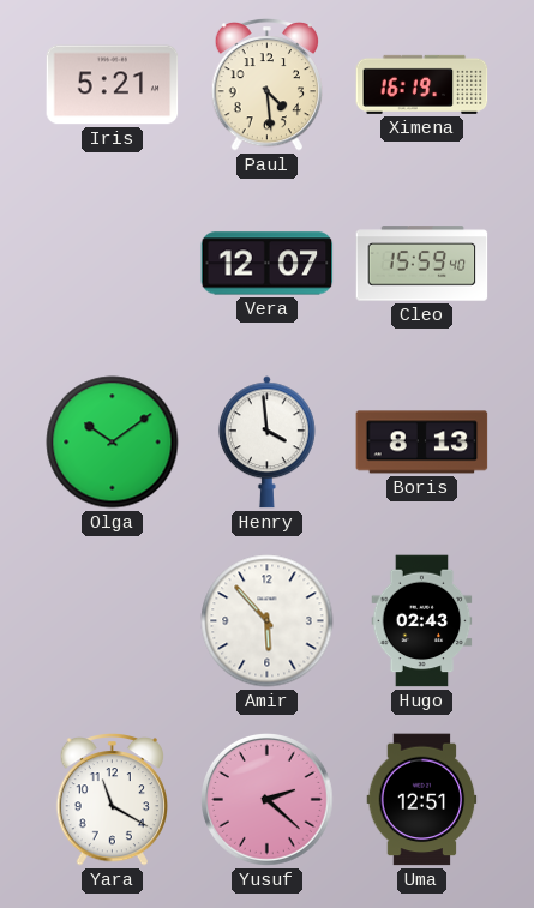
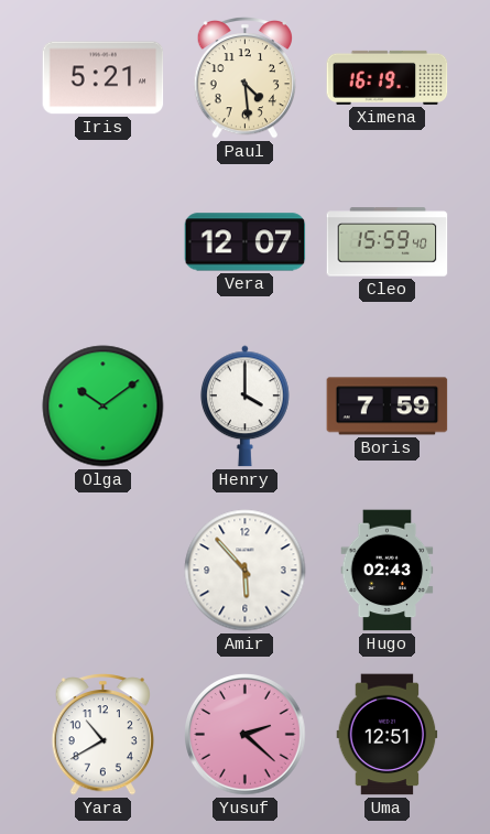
Henry: 3:59 -> 4:00
Boris: 8:13 -> 7:59
Yara: 11:20 -> 10:40
